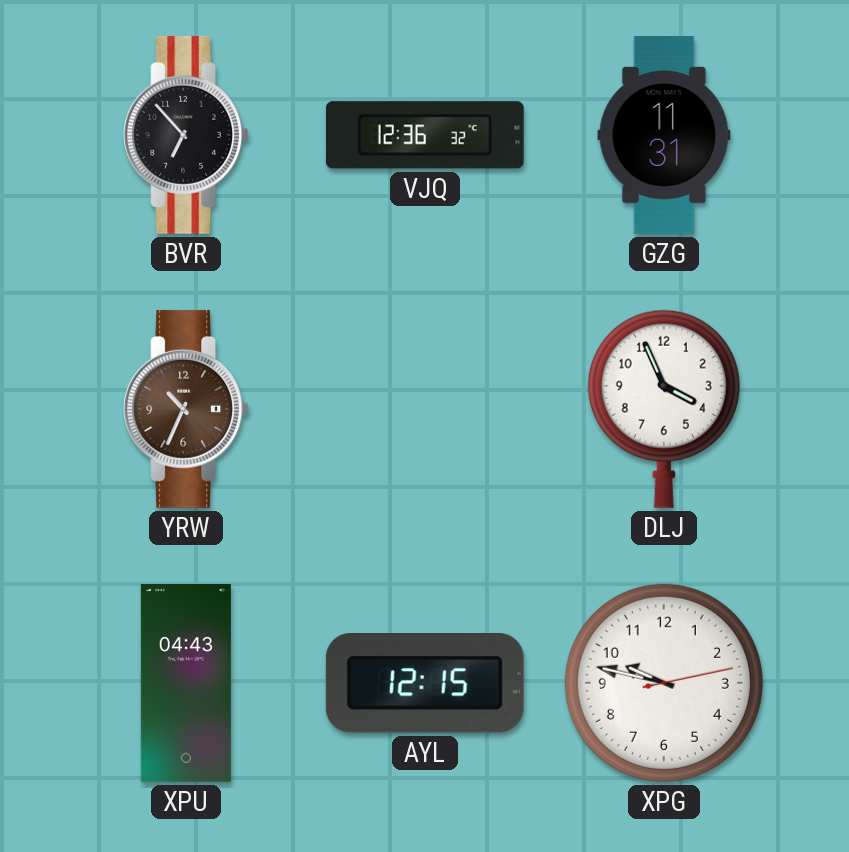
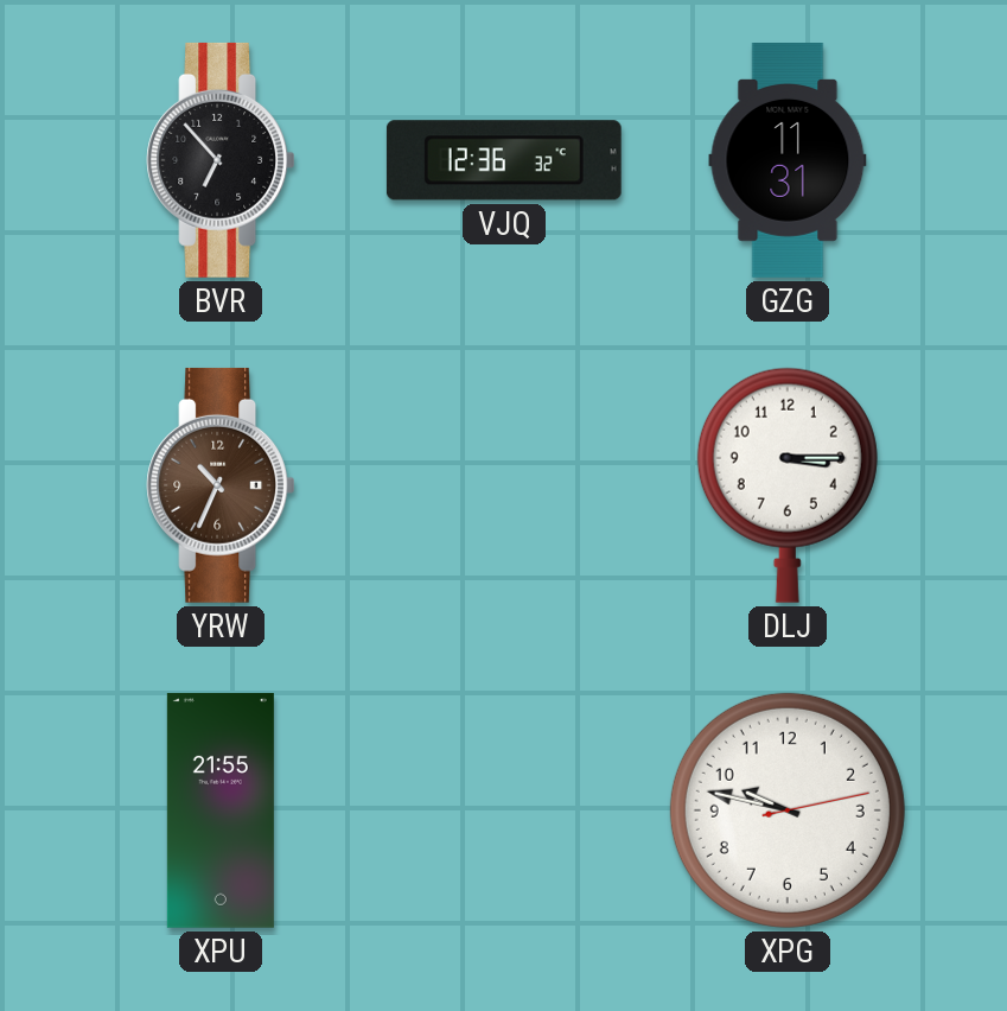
DLJ: 3:56 -> 3:15
XPU: 04:43 -> 21:55
AYL: 12:15 -> none
